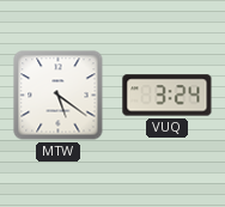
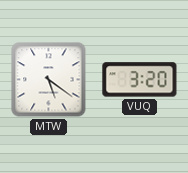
VUQ: 3:24 -> 3:20
